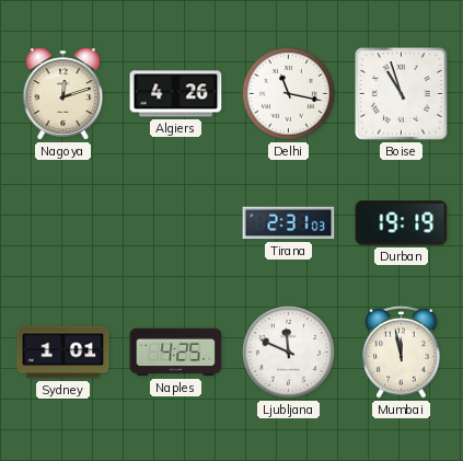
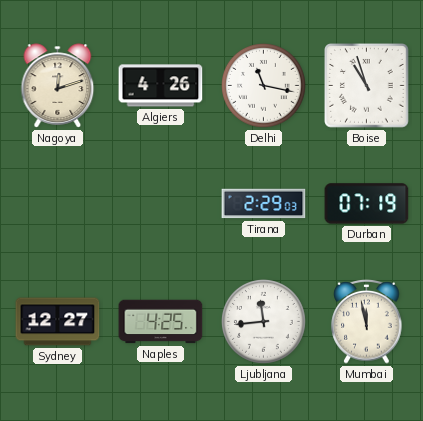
Tirana: 2:31 -> 2:29
Durban: 19:19 -> 07:19
Sydney: 1:01 -> 12:27
Ljubljana: 11:49 -> 11:44
